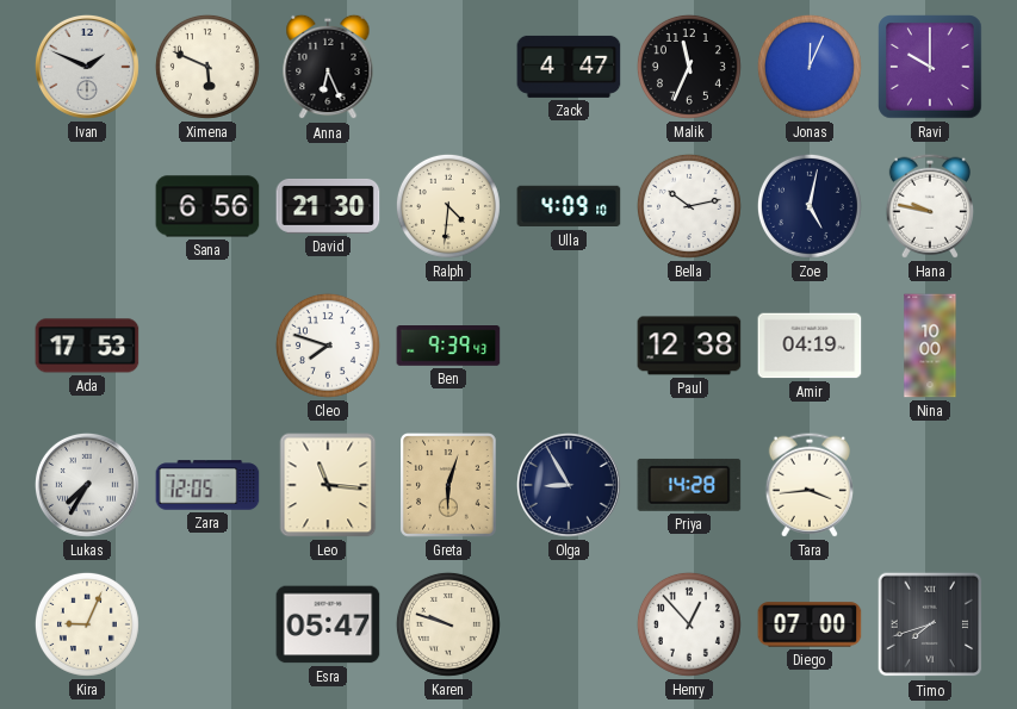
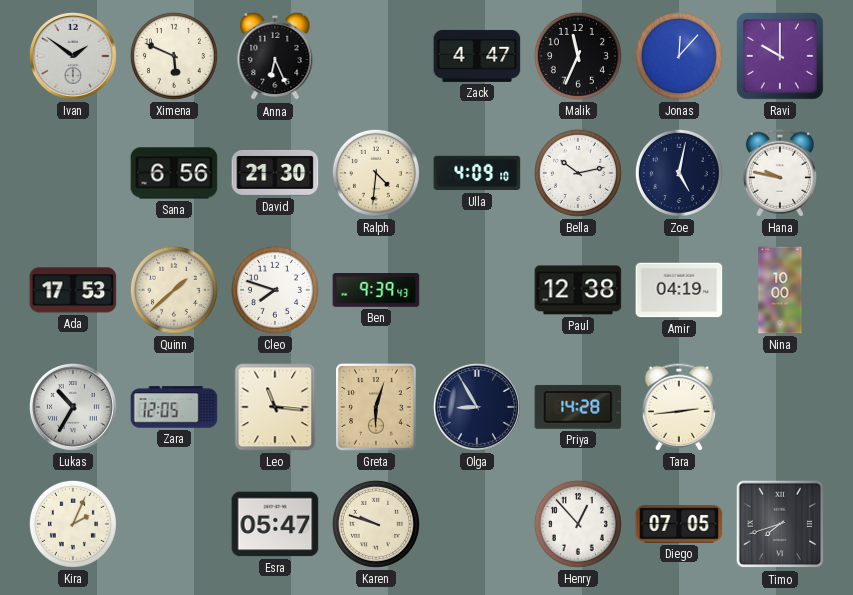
Ivan: 1:49 -> 1:51
Jonas: 12:04 -> 12:07
Quinn: none -> 1:38
Lukas: 7:35 -> 10:35
Tara: 3:44 -> 2:44
Kira: 9:04 -> 2:04
Diego: 07:00 -> 07:05
